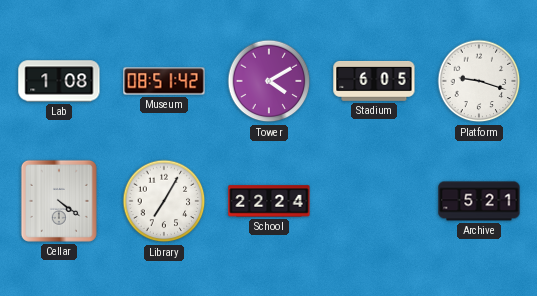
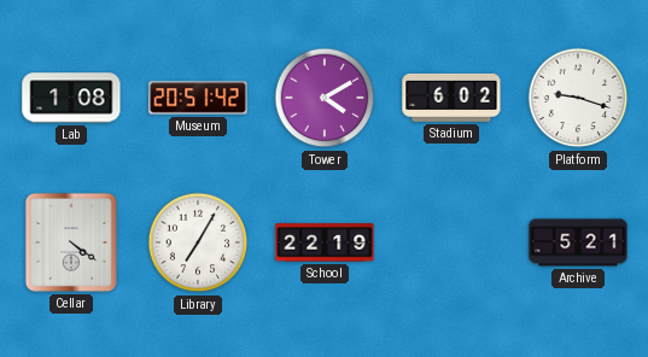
Museum: 08:51 -> 20:51
Stadium: 6:05 -> 6:02
School: 22:24 -> 22:19
